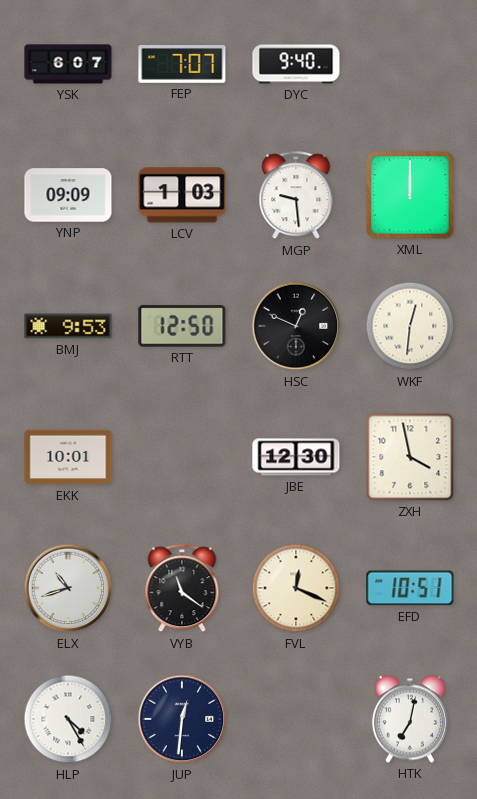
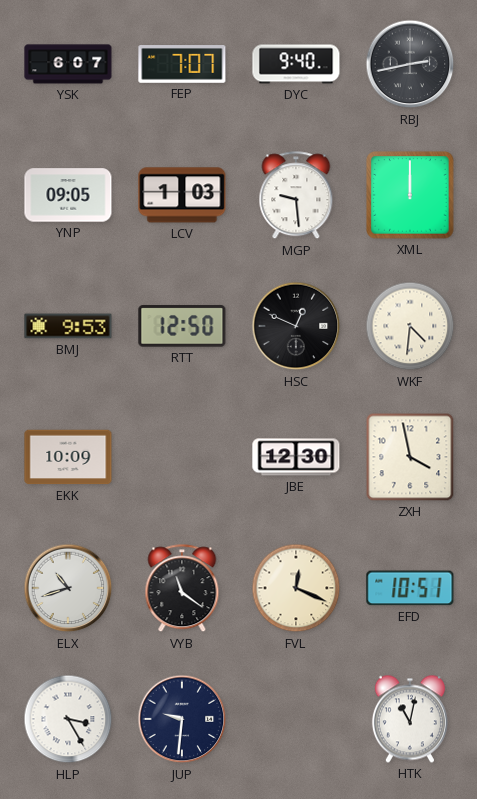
RBJ: none -> 2:43
YNP: 09:09 -> 09:05
WKF: 12:31 -> 4:31
EKK: 10:01 -> 10:09
HLP: 4:25 -> 3:25
JUP: 12:31 -> 9:31
HTK: 7:02 -> 11:02
